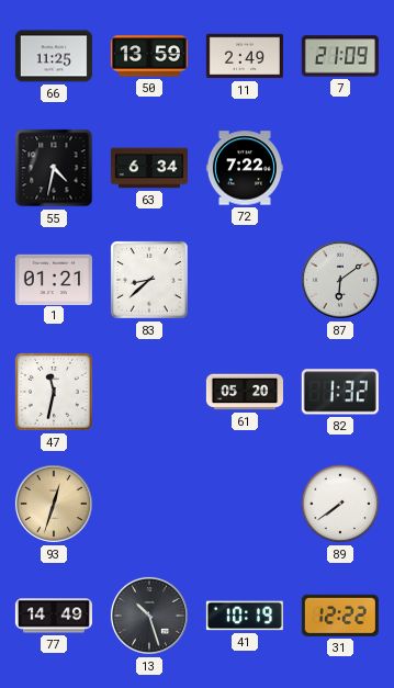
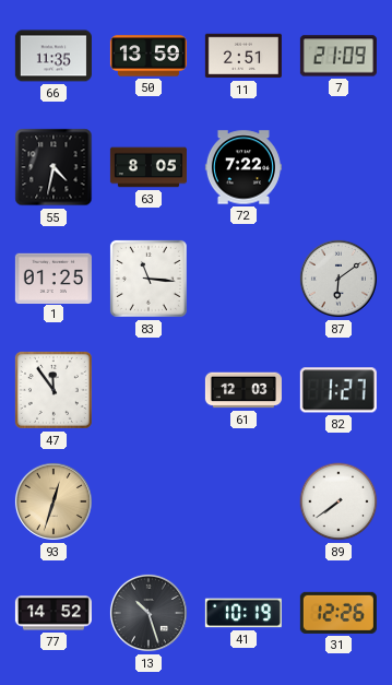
66: 11:25 -> 11:35
11: 2:49 -> 2:51
63: 6:34 -> 8:05
1: 01:21 -> 01:25
83: 8:38 -> 11:16
47: 11:32 -> 11:54
61: 05:20 -> 12:03
82: 1:32 -> 1:27
77: 14:49 -> 14:52
31: 12:22 -> 12:26
